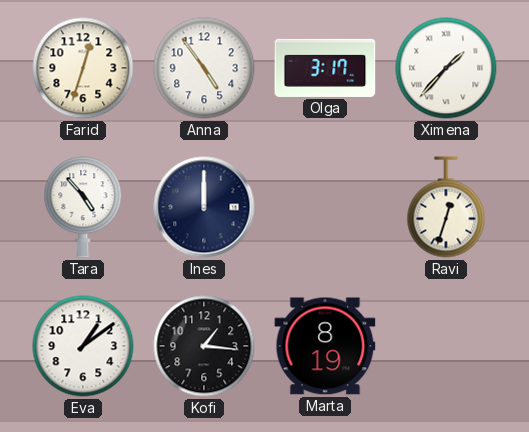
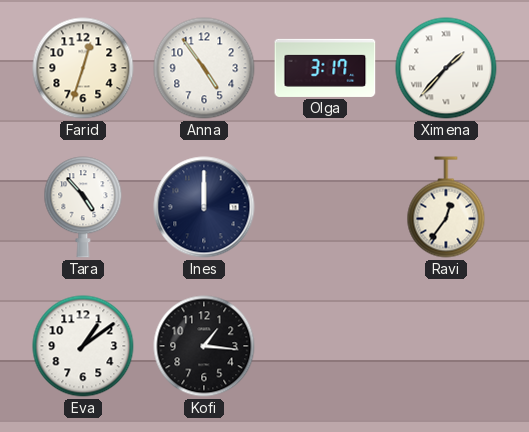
Ravi: 12:33 -> 12:36
Marta: 8:19 -> none
